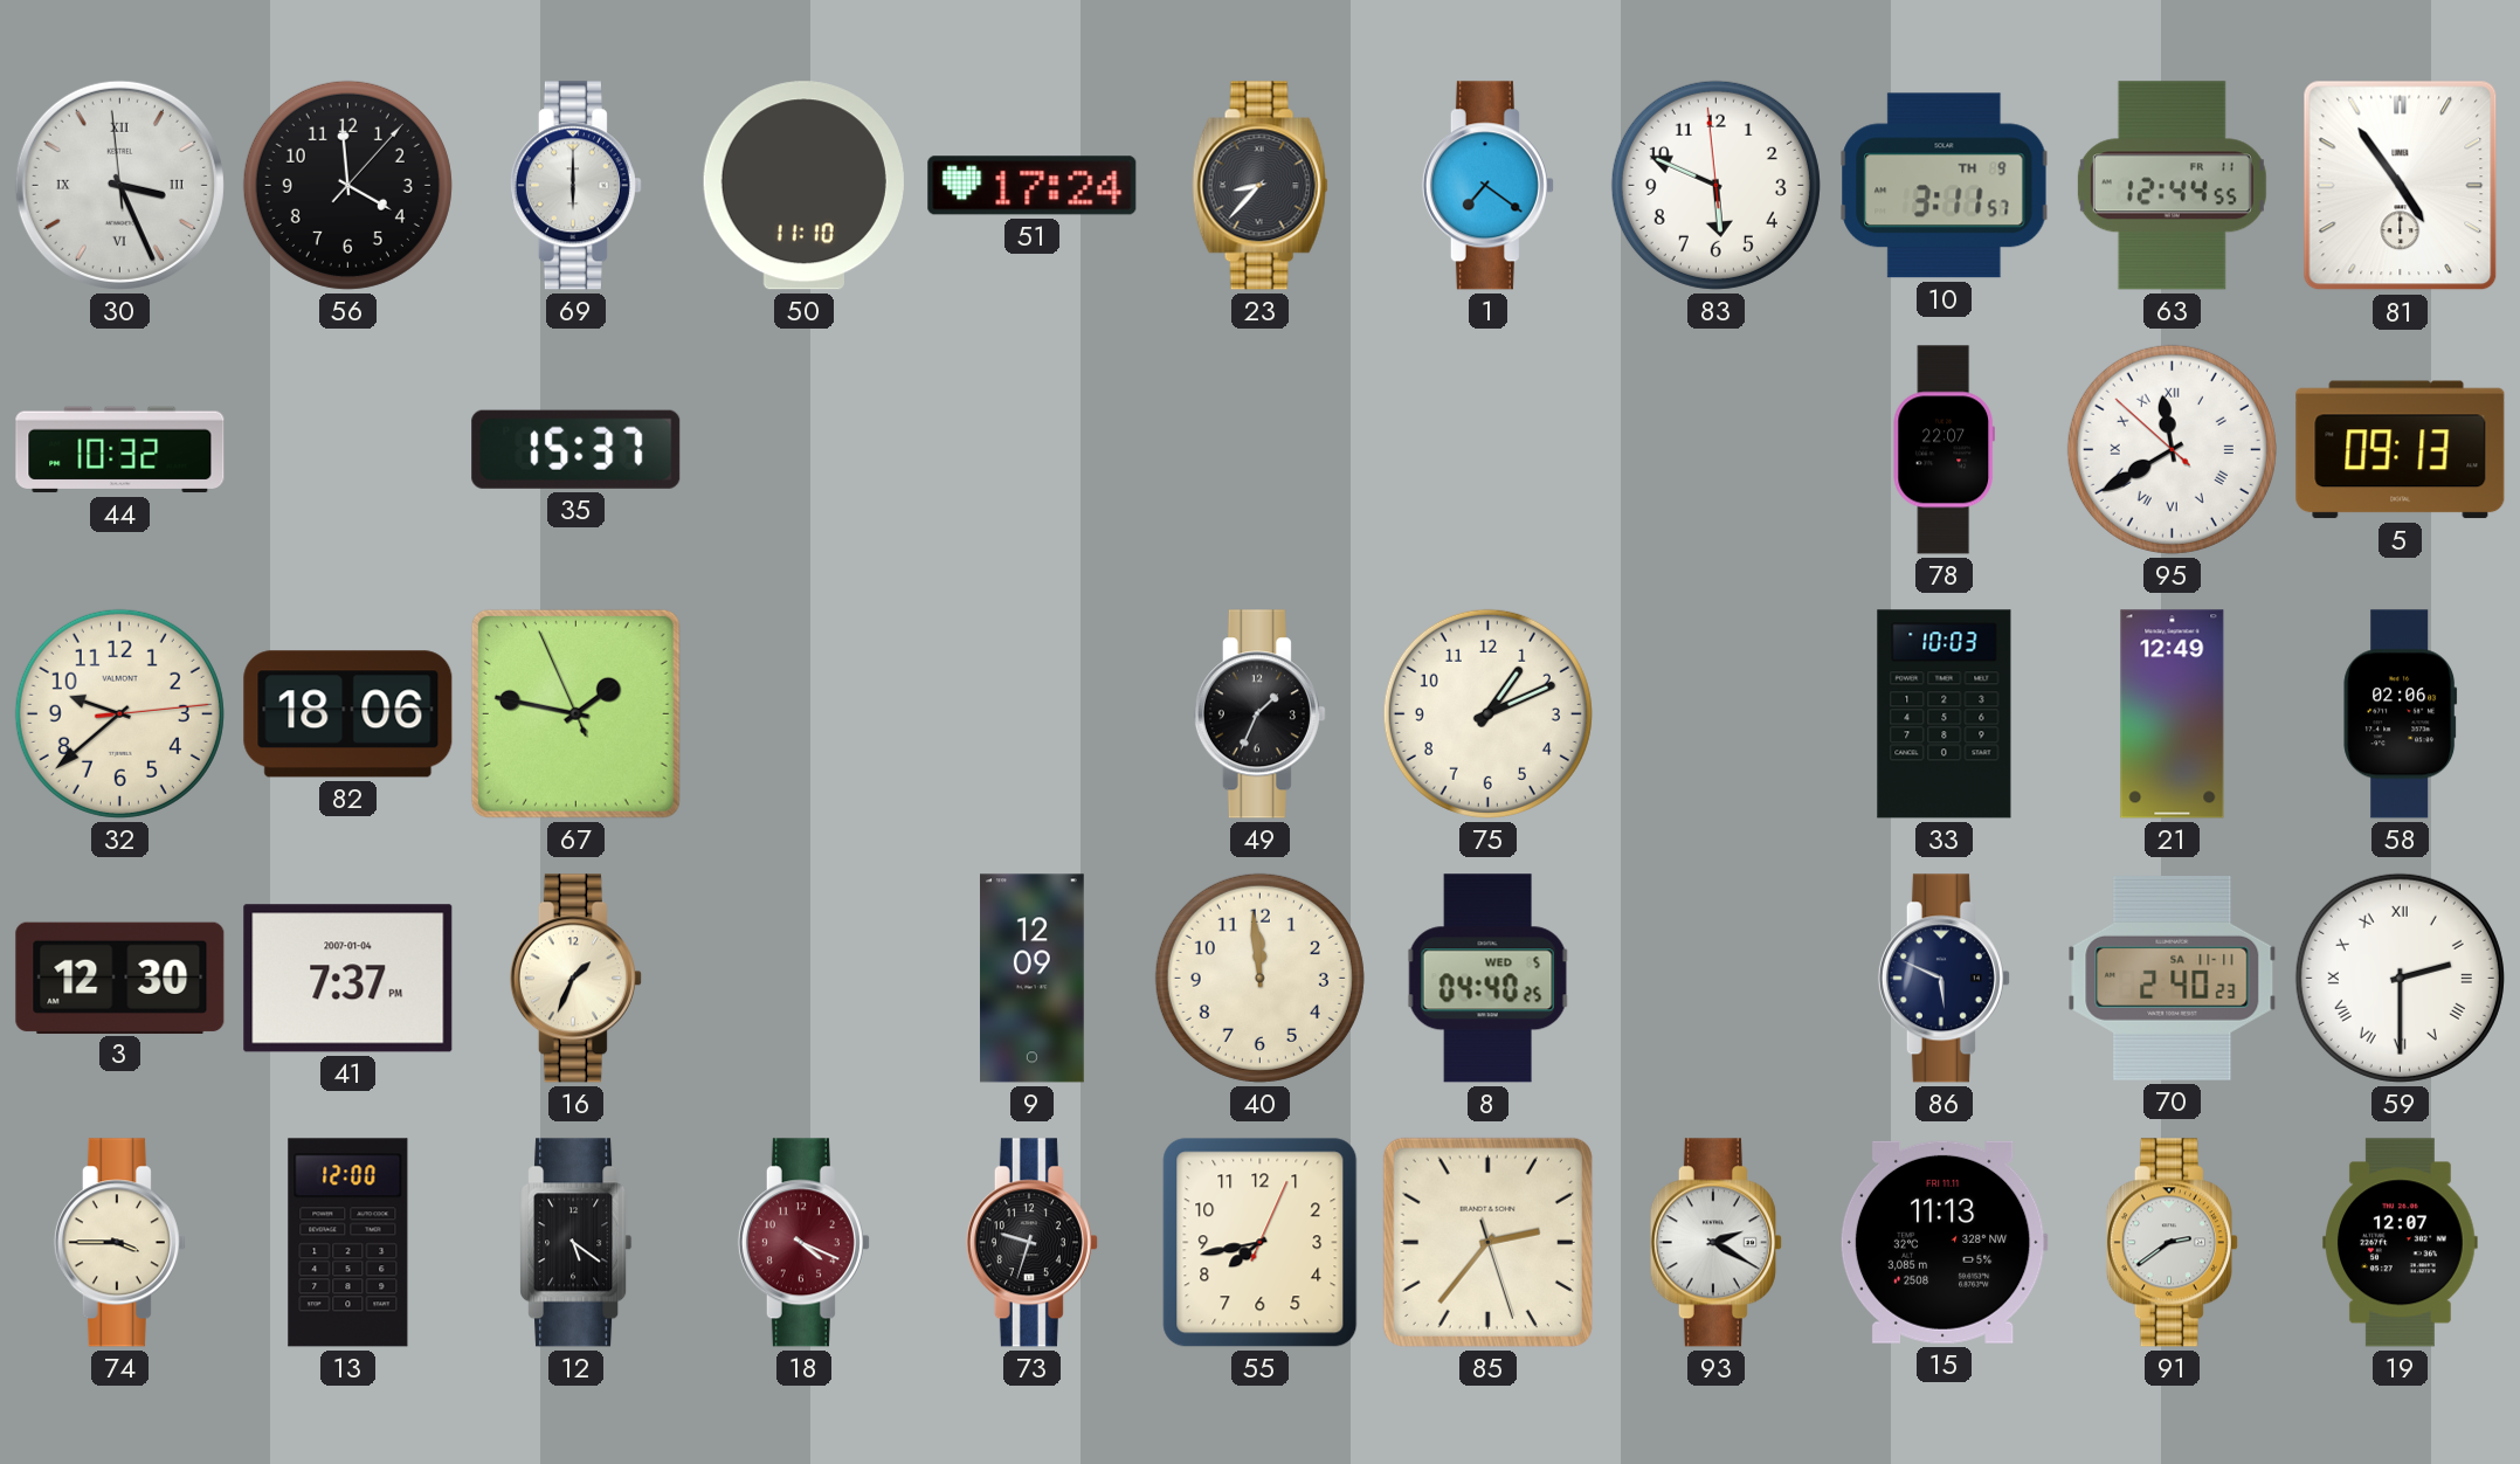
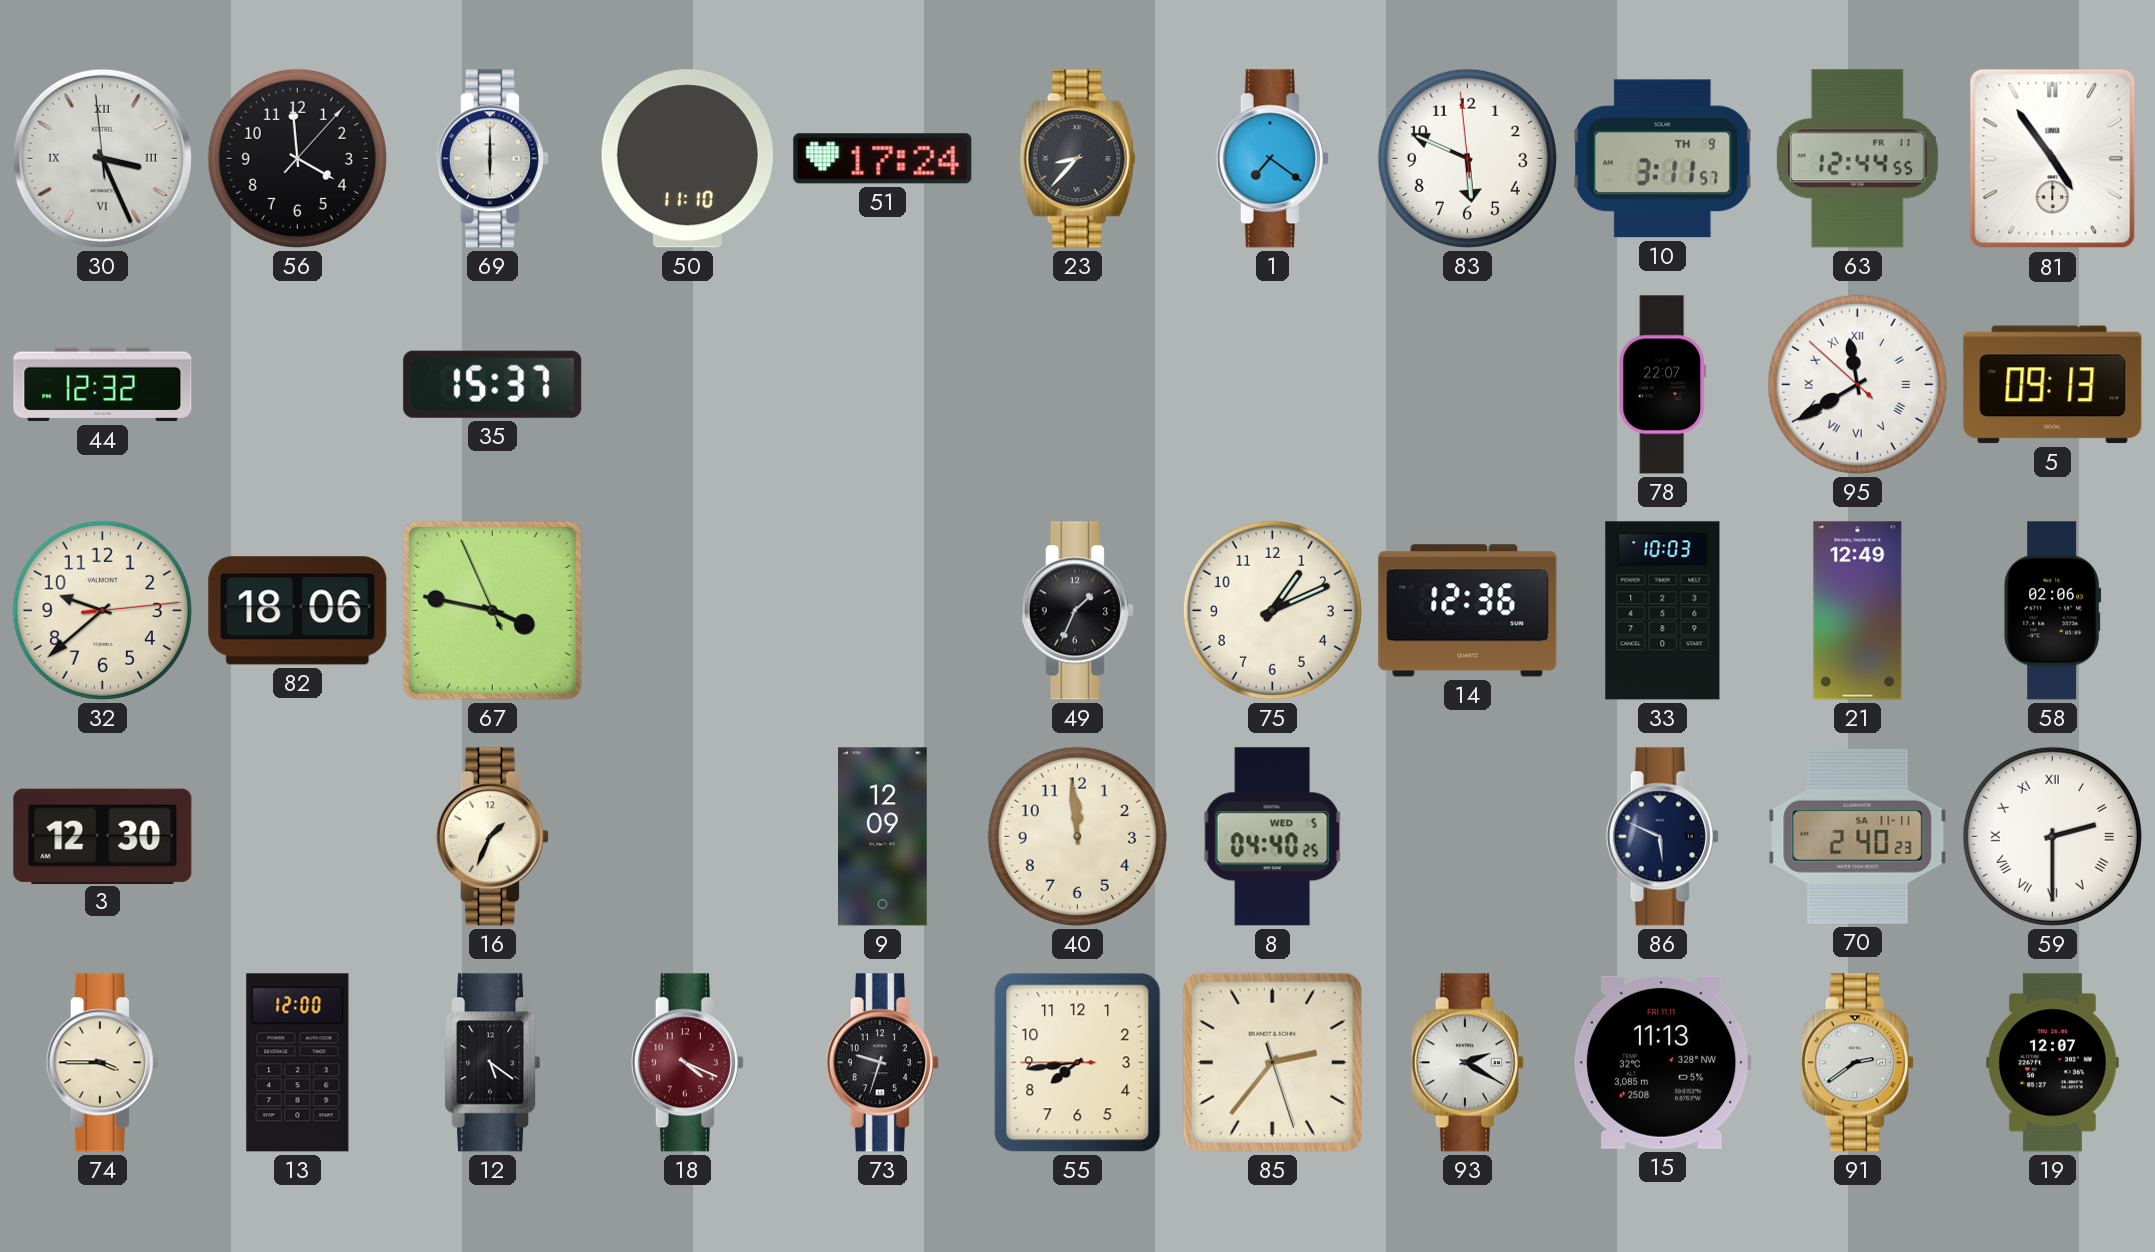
44: 10:32 -> 12:32
67: 1:46 -> 3:46
14: none -> 12:36
41: 7:37 -> none
55: 7:43:04 -> 7:43:45
